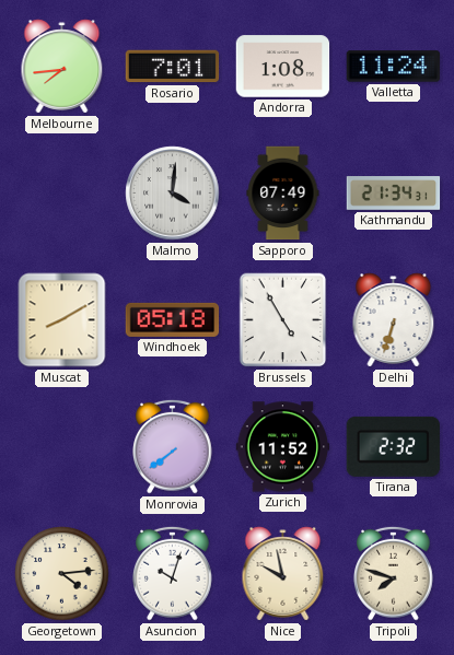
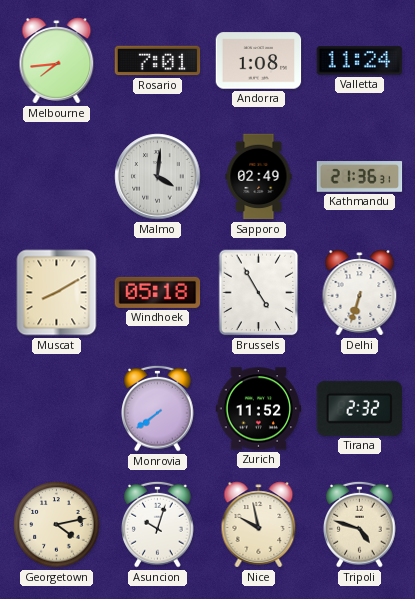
Sapporo: 07:49 -> 02:49
Kathmandu: 21:34 -> 21:36
Georgetown: 4:14 -> 4:13
Tripoli: 7:48 -> 4:48
